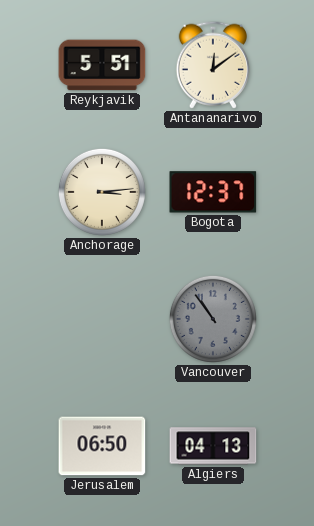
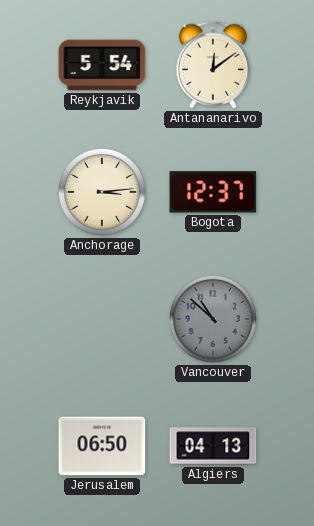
Reykjavik: 5:51 -> 5:54
Vancouver: 10:54 -> 10:52
